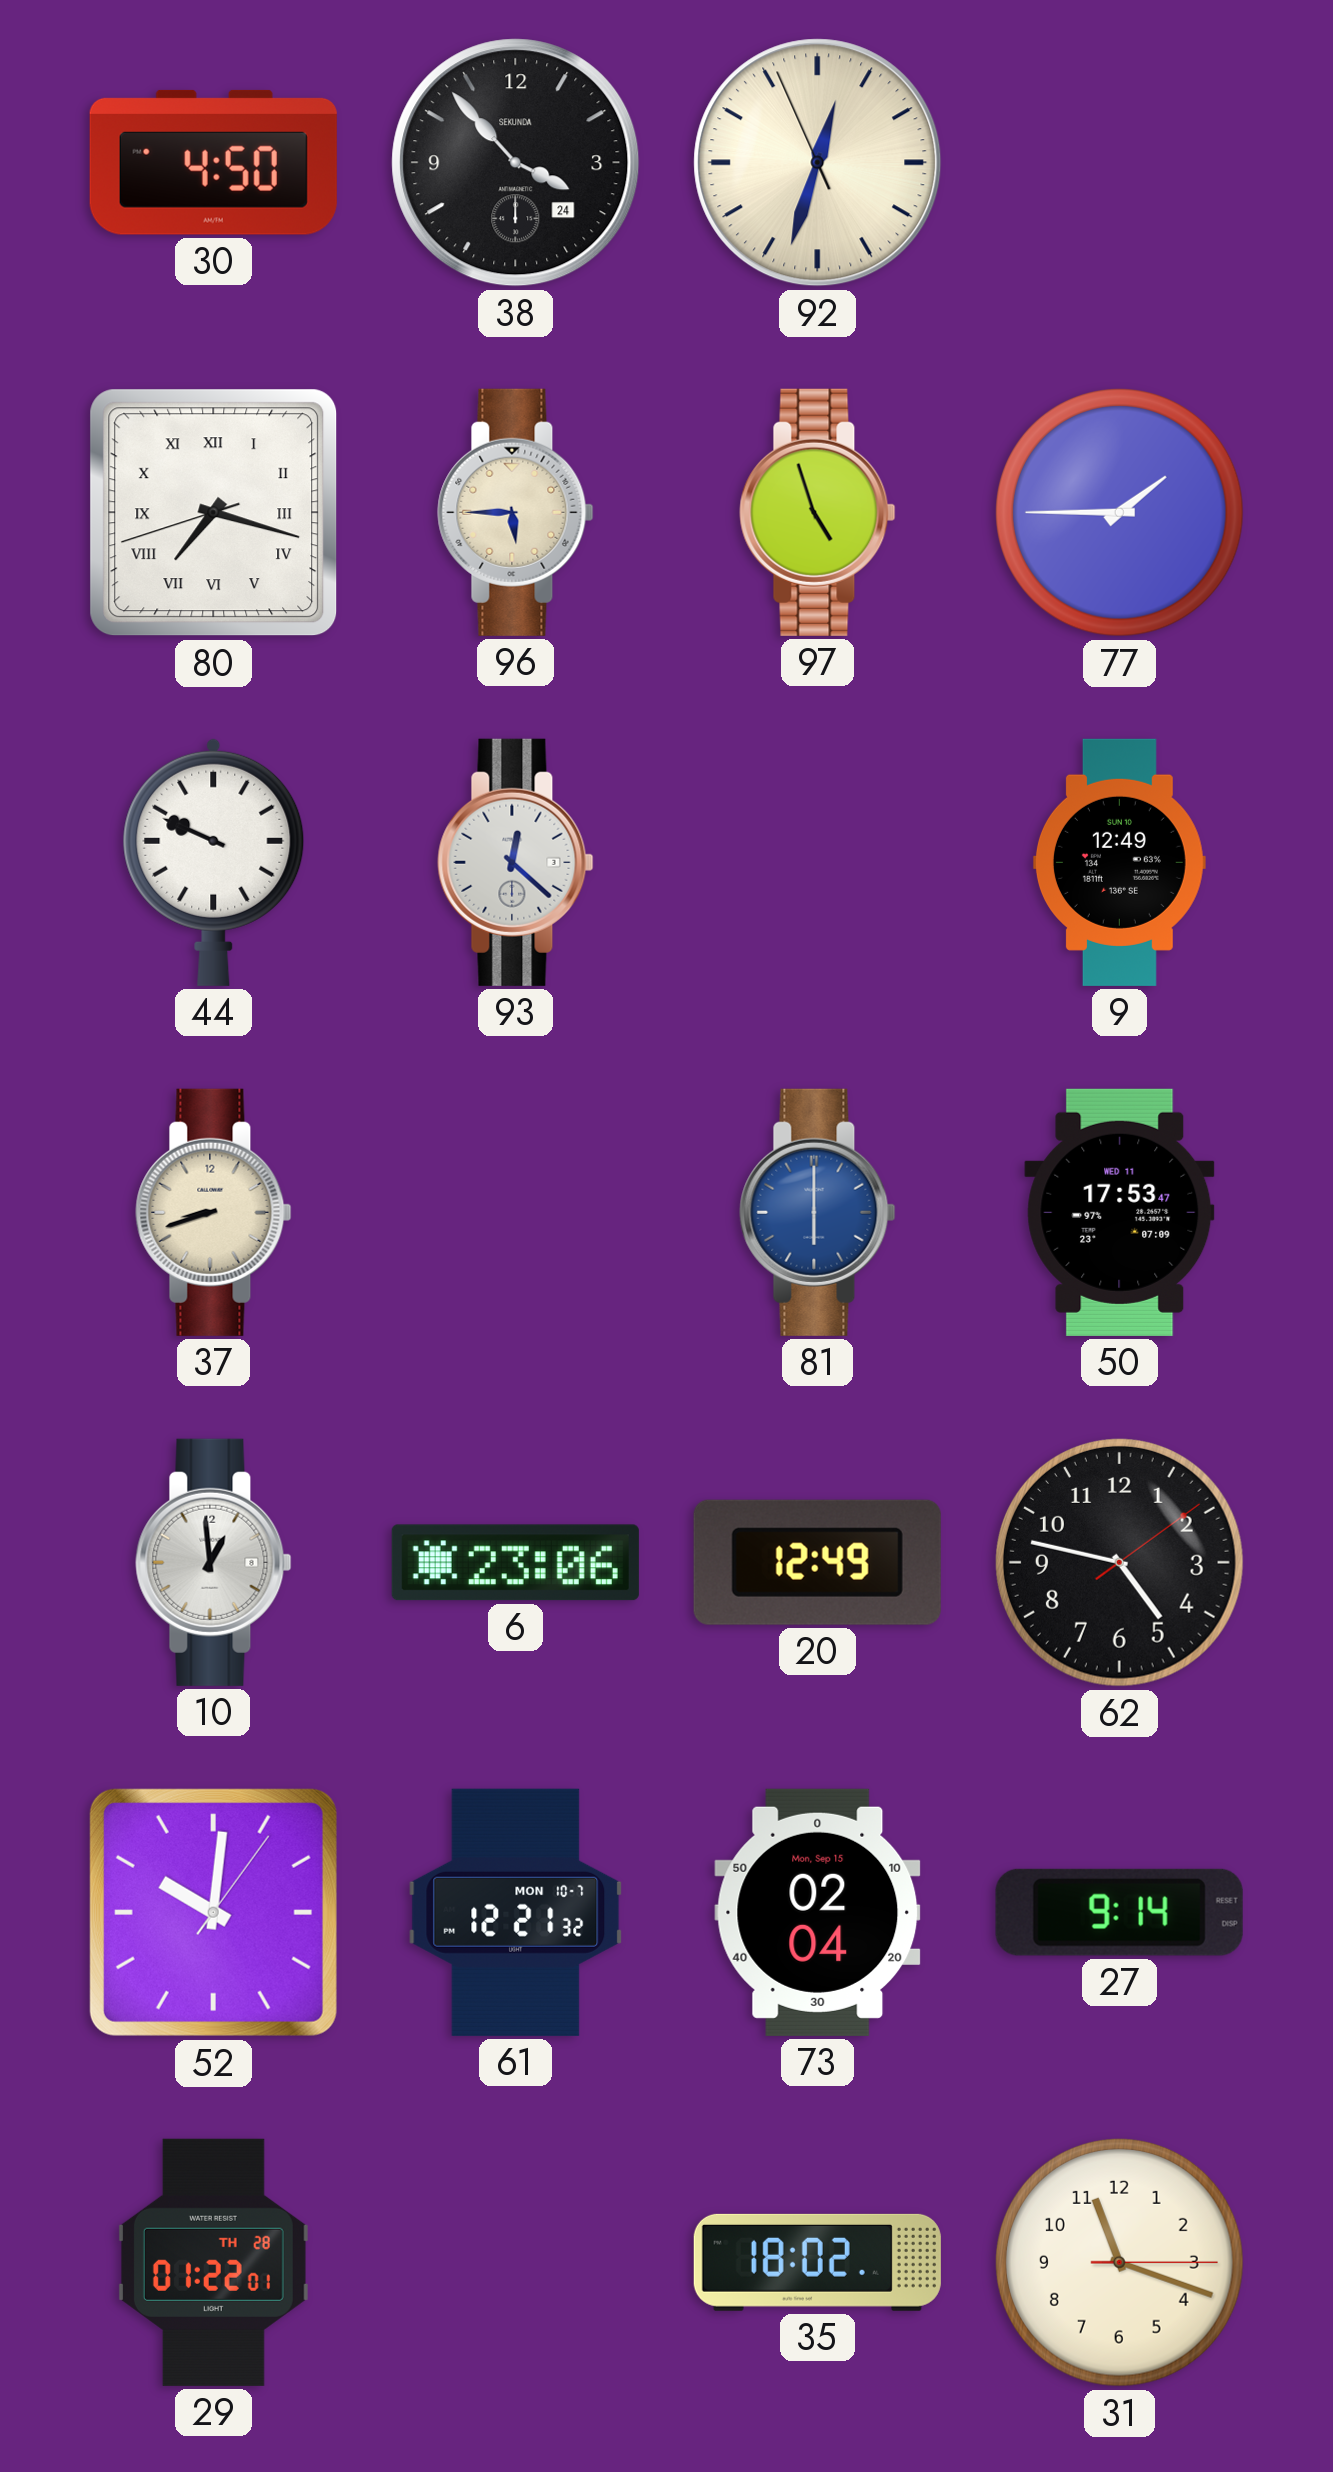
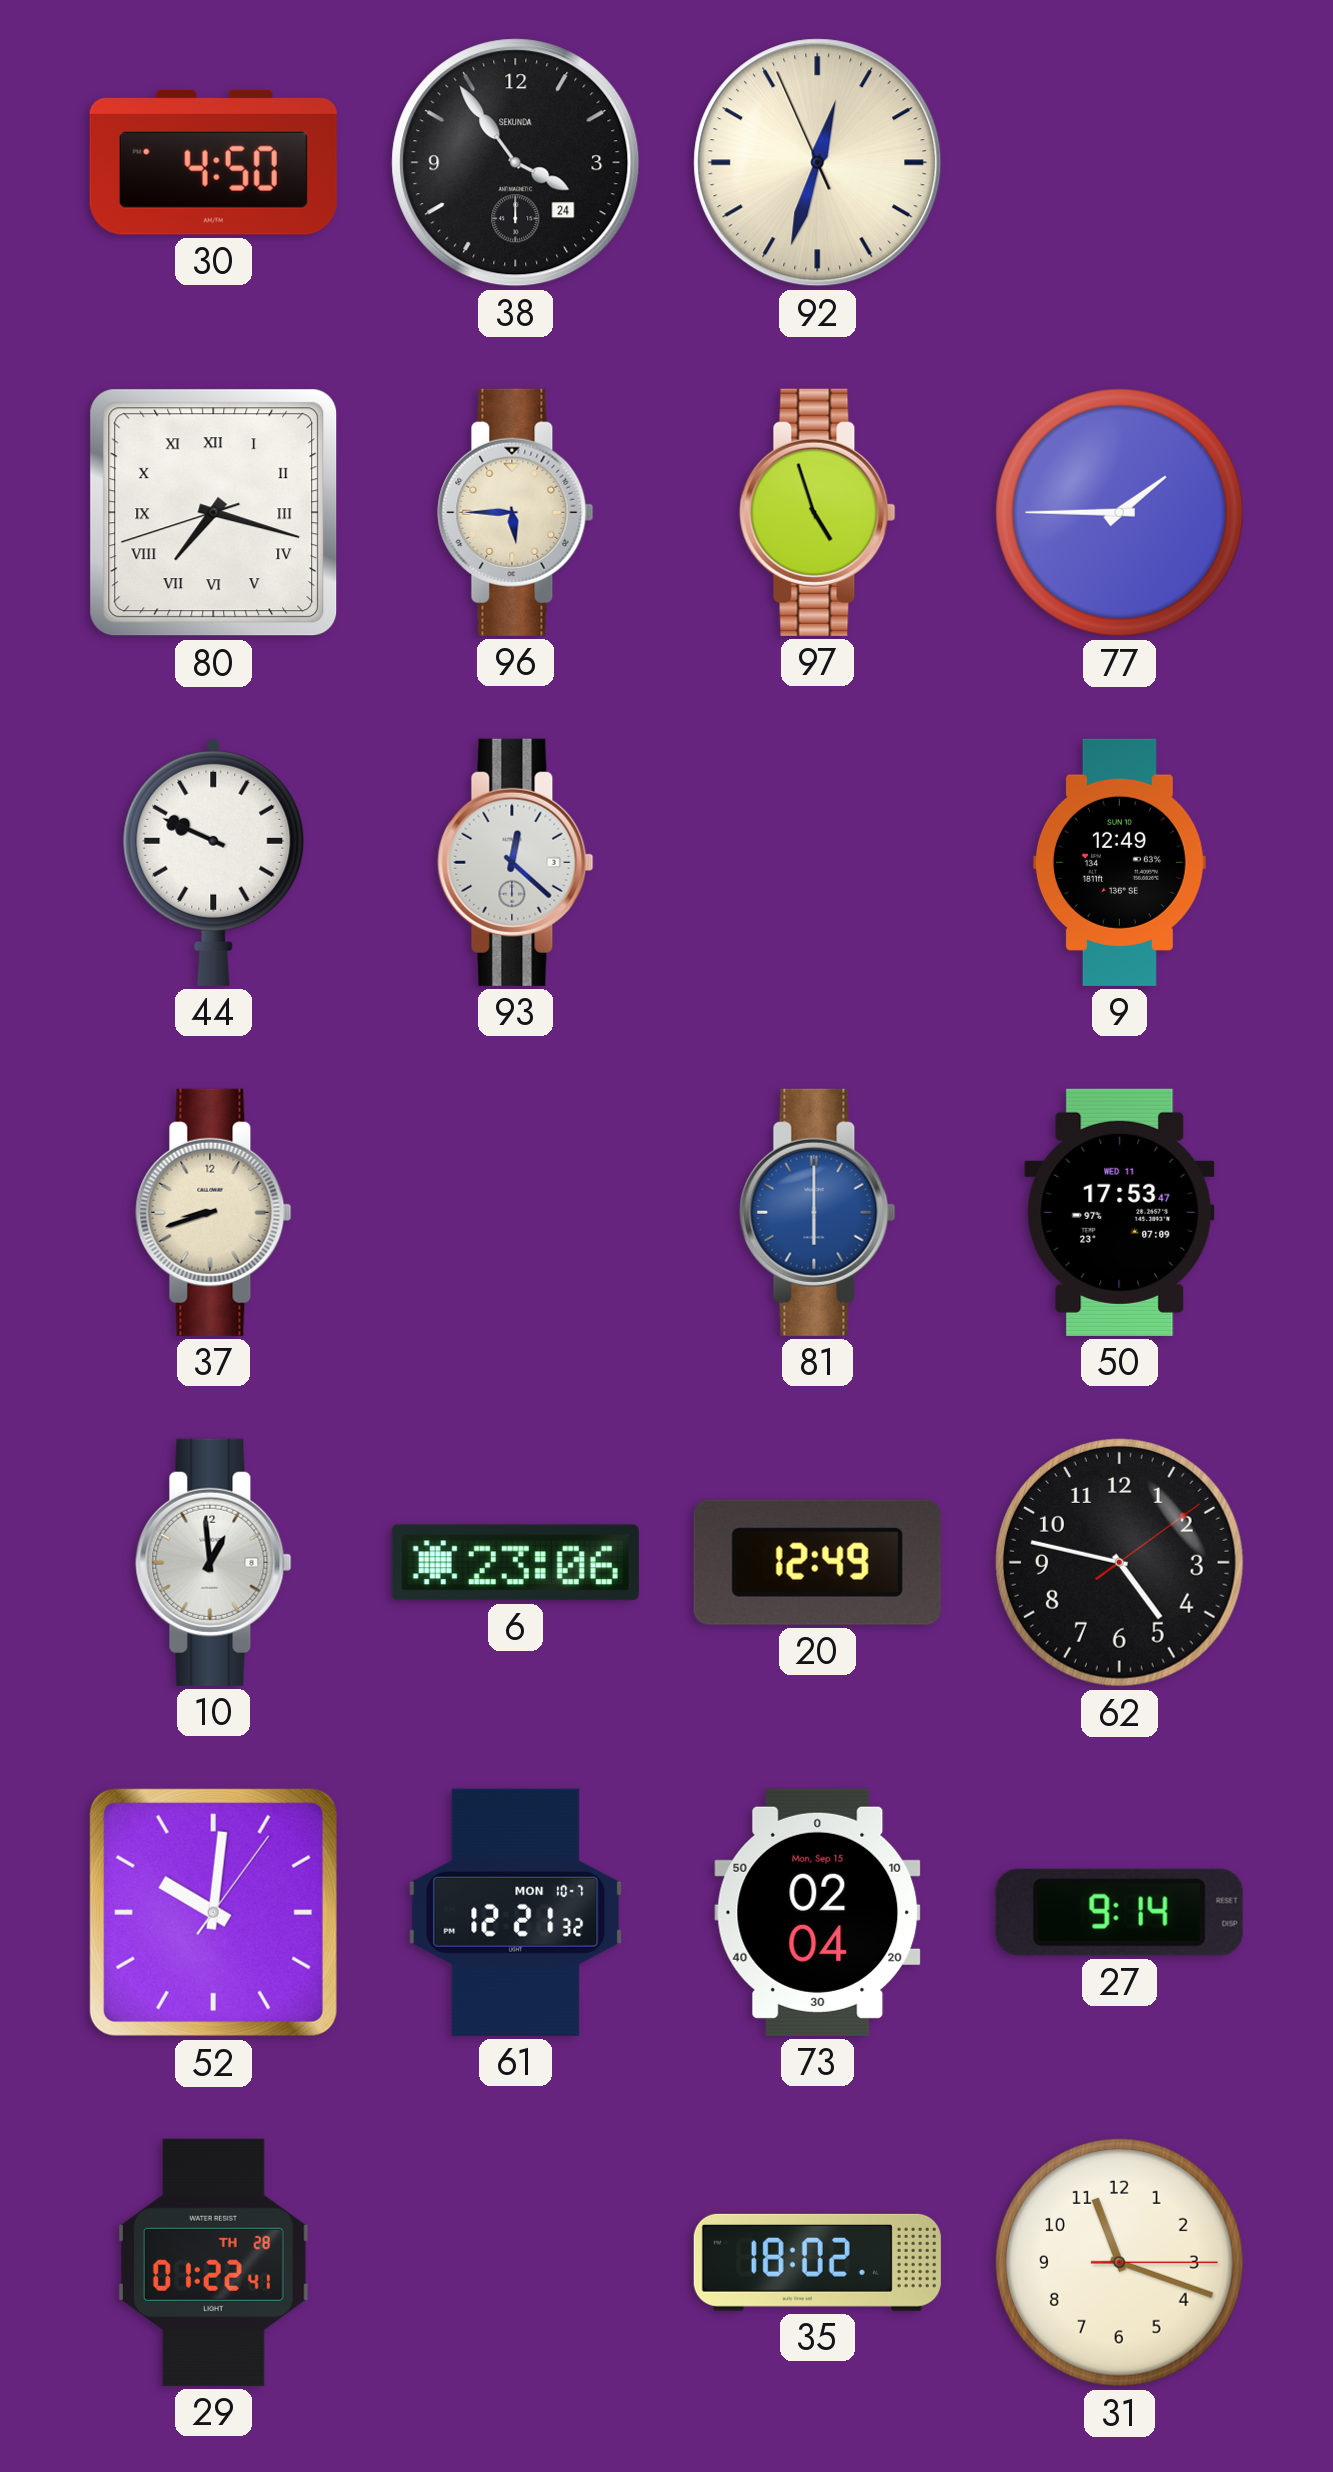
38: 3:53 -> 3:54
29: 01:22:01 -> 01:22:41
